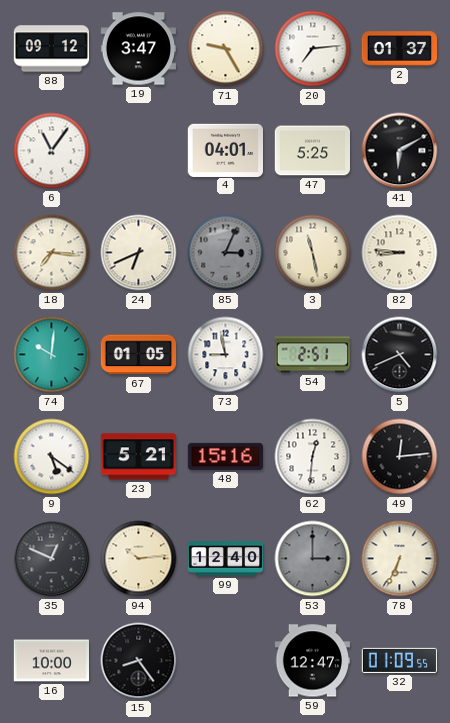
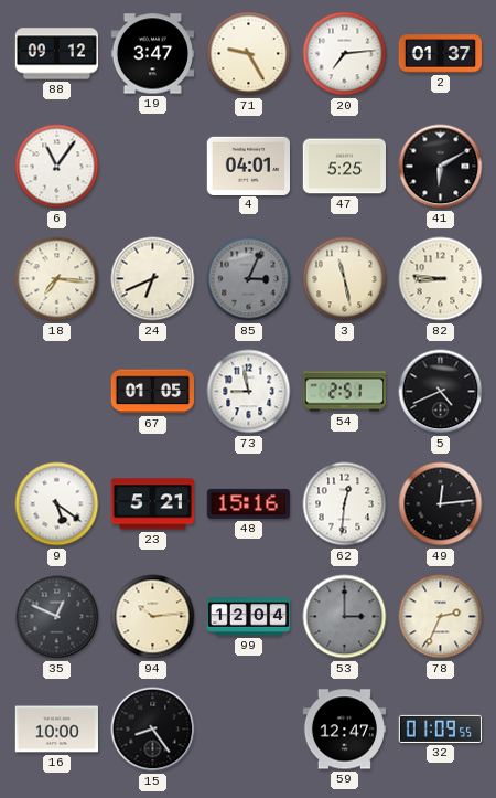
74: 10:01 -> none
99: 12:40 -> 12:04
78: 6:34 -> 2:34
